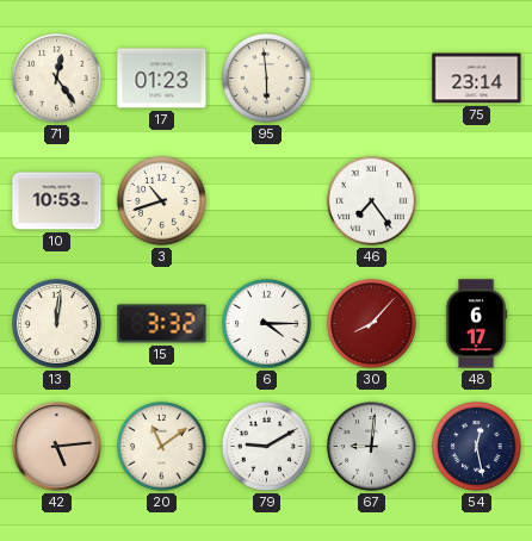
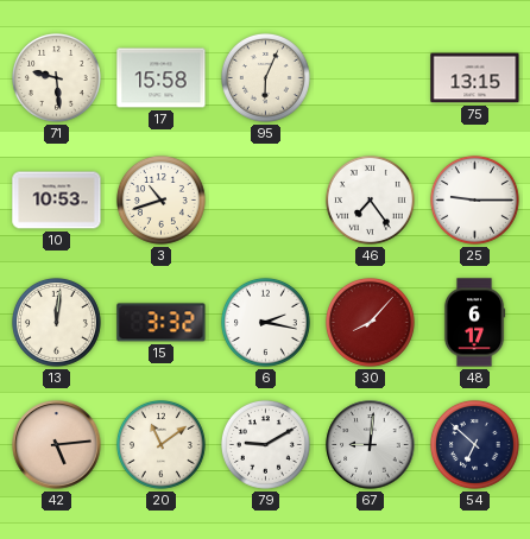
71: 12:24 -> 9:29
17: 01:23 -> 15:58
95: 5:59 -> 6:04
75: 23:14 -> 13:15
25: none -> 9:15
6: 4:15 -> 2:17
54: 12:28 -> 6:52
